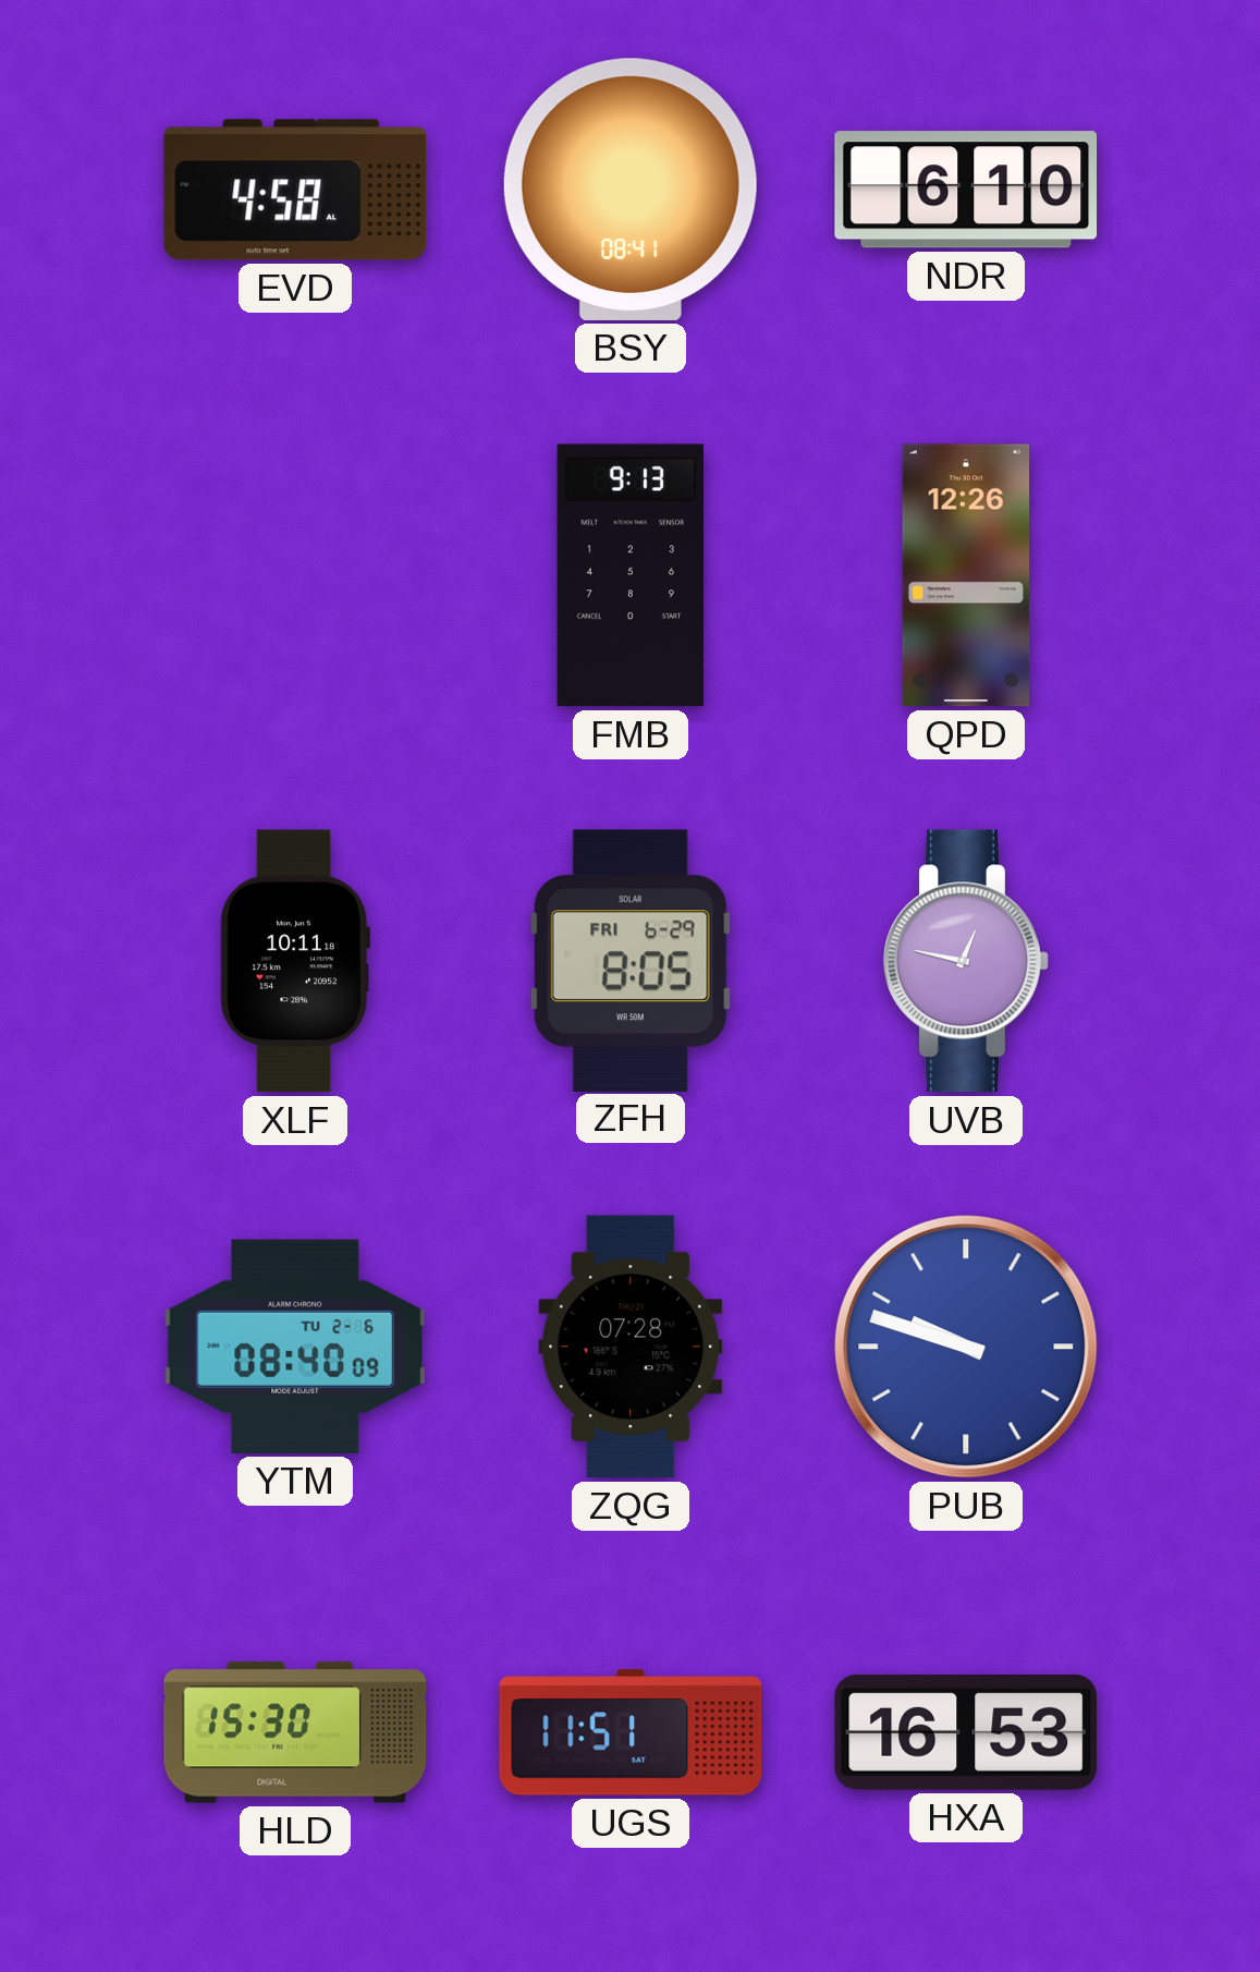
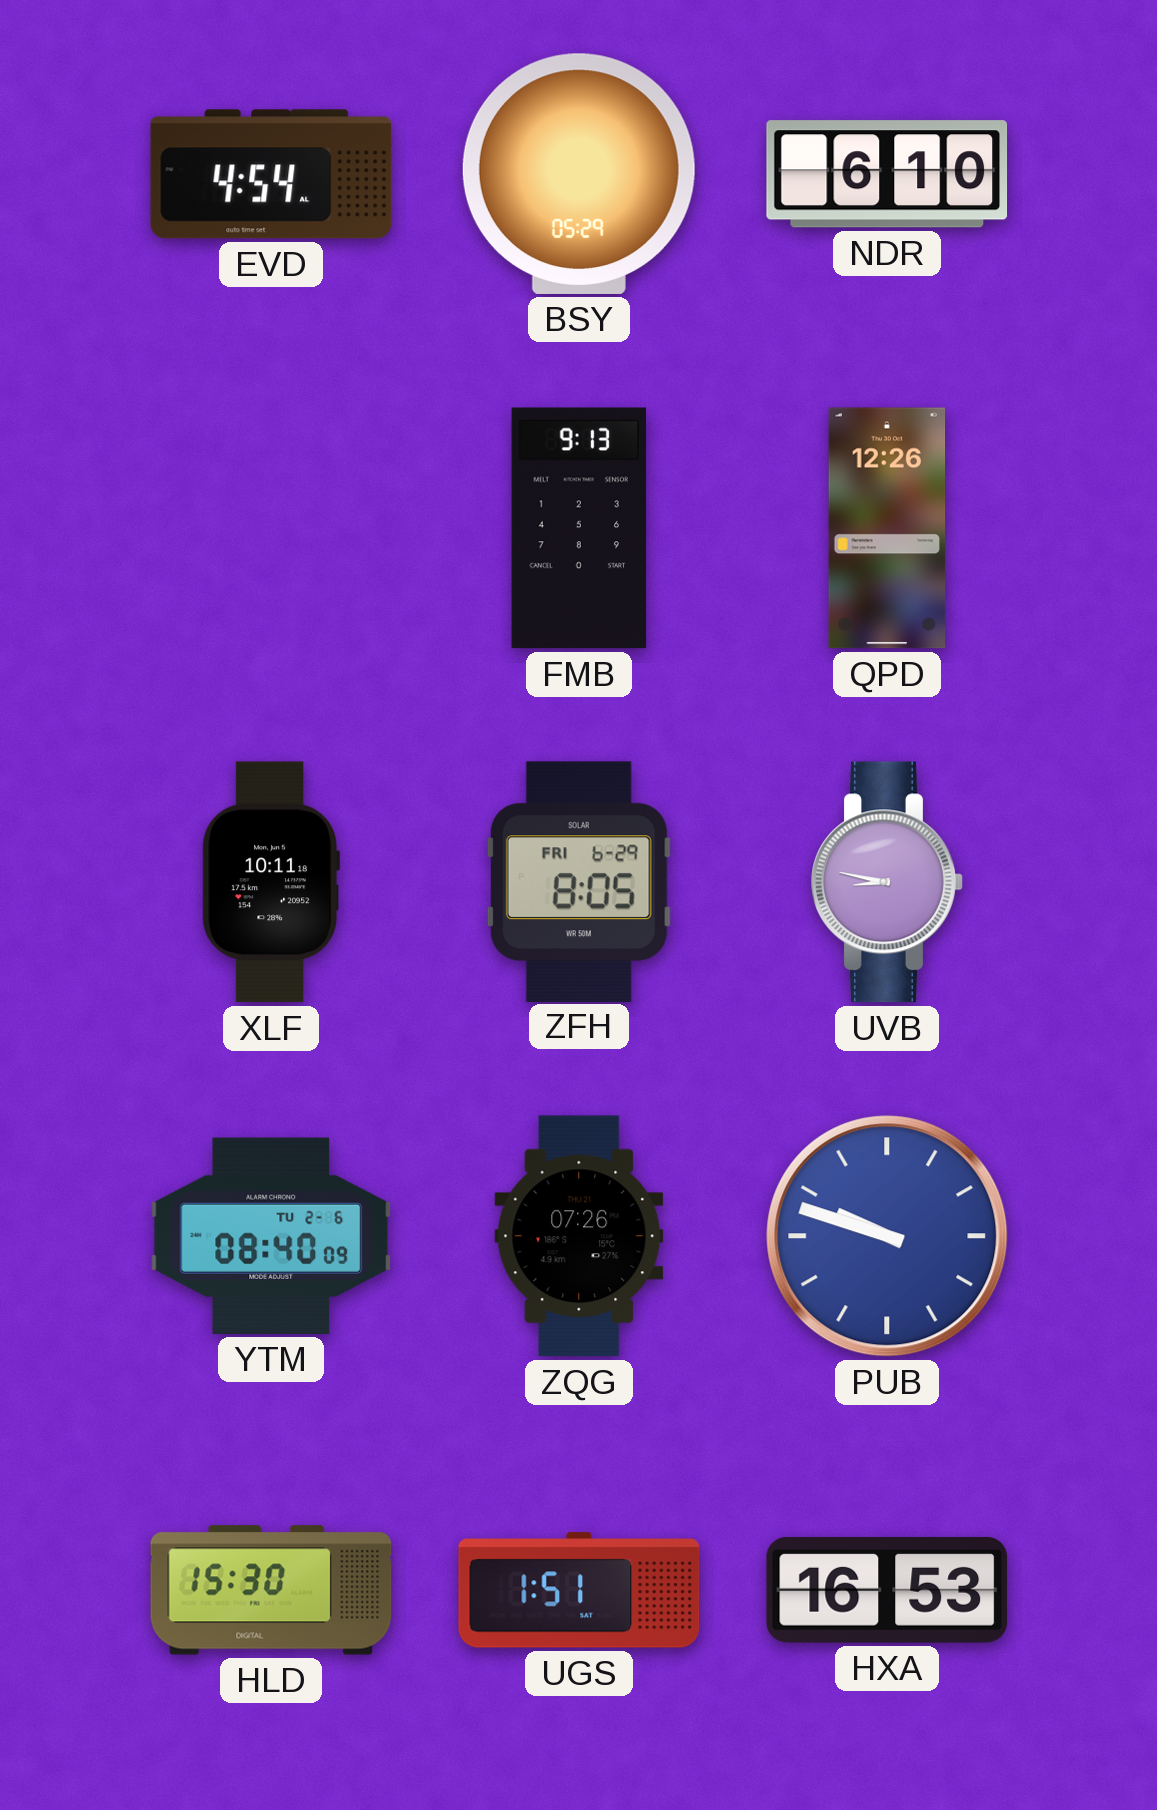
EVD: 4:58 -> 4:54
BSY: 08:41 -> 05:29
UVB: 12:47 -> 8:47
ZQG: 07:28 -> 07:26
UGS: 11:51 -> 1:51
